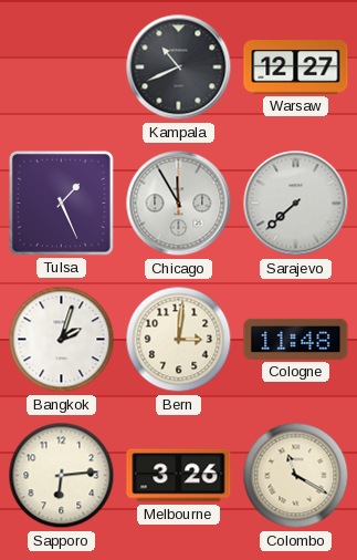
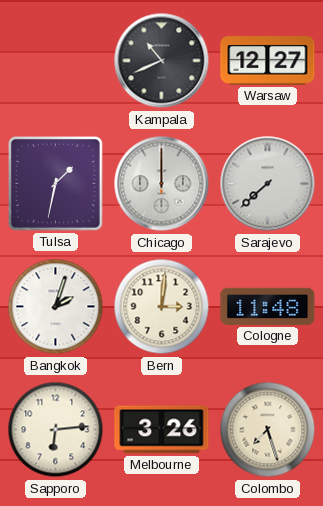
Tulsa: 1:26 -> 1:32
Chicago: 11:55 -> 12:00
Colombo: 11:20 -> 7:27
